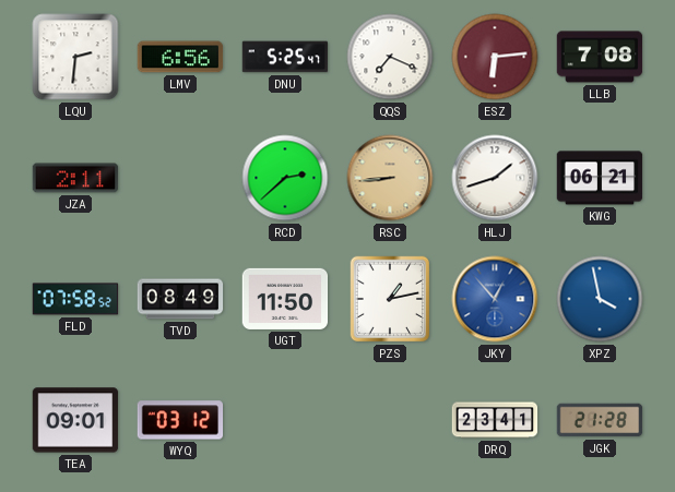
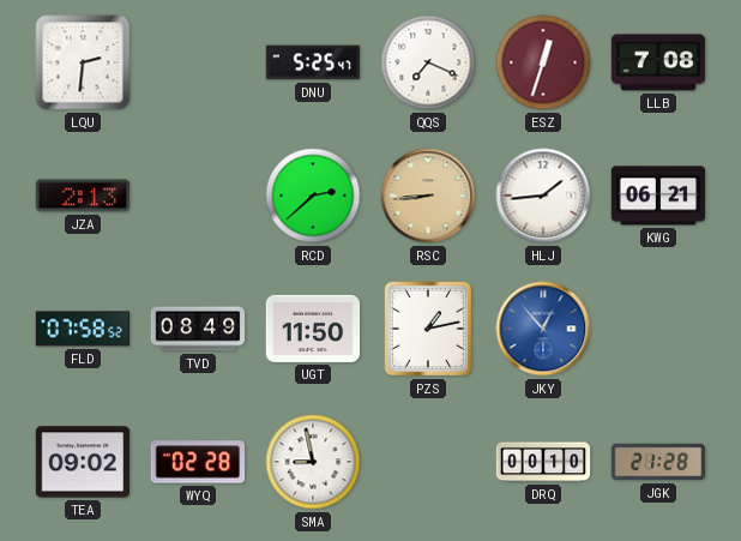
LMV: 6:56 -> none
ESZ: 6:14 -> 12:33
JZA: 2:11 -> 2:13
HLJ: 1:42 -> 1:44
XPZ: 3:58 -> none
TEA: 09:01 -> 09:02
WYQ: 03:12 -> 02:28
SMA: none -> 8:58
DRQ: 23:41 -> 00:10
